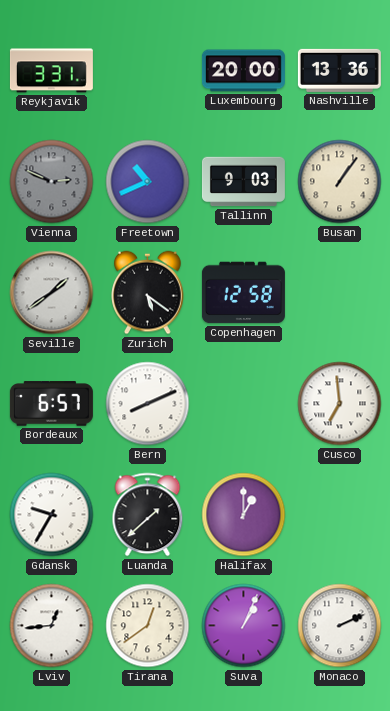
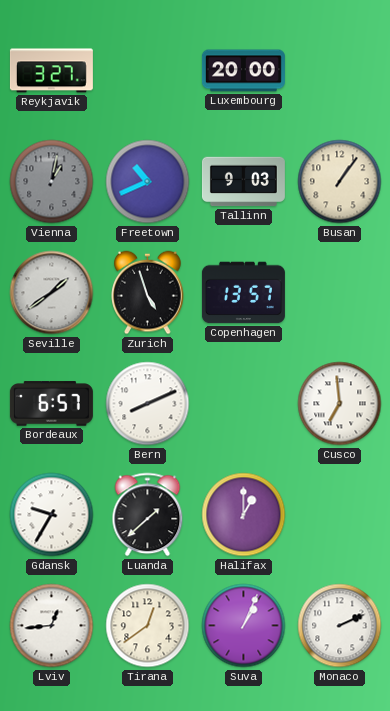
Reykjavik: 3:31 -> 3:27
Nashville: 13:36 -> none
Vienna: 2:49 -> 1:02
Zurich: 5:21 -> 4:57
Copenhagen: 12:58 -> 13:57
